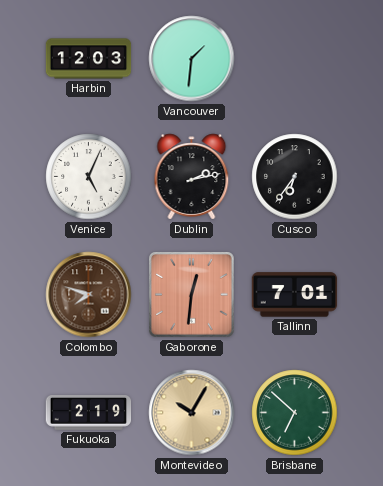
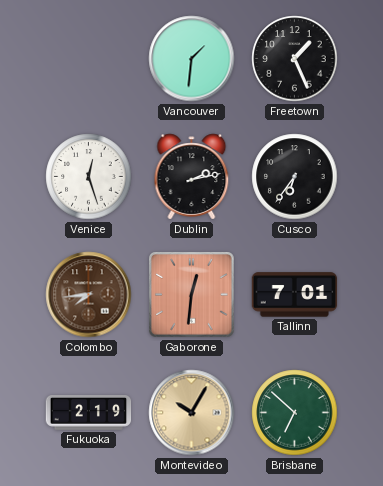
Harbin: 12:03 -> none
Freetown: none -> 1:26
Venice: 5:04 -> 12:27
Colombo: 7:48 -> 7:44
